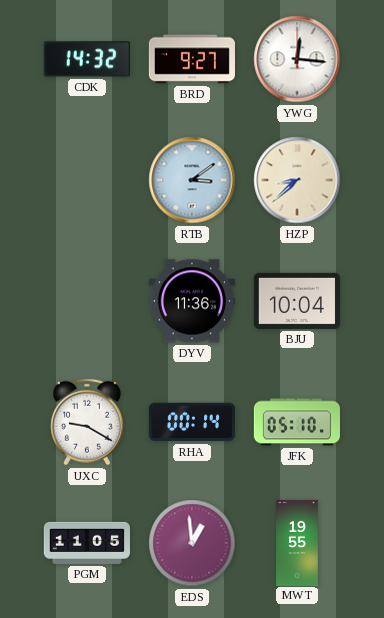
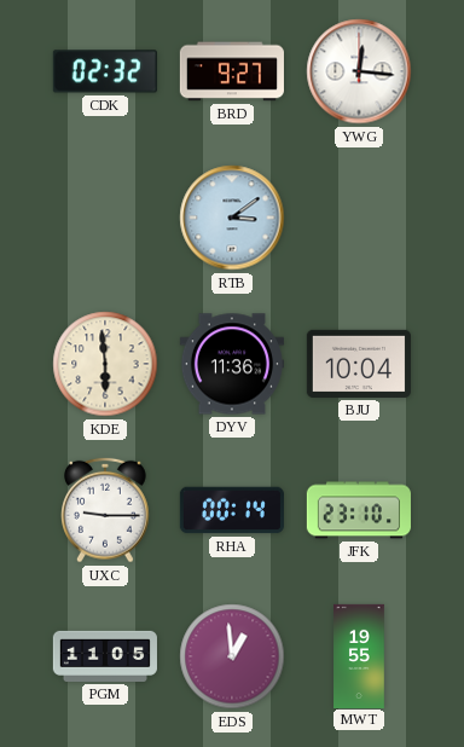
CDK: 14:32 -> 02:32
HZP: 8:38 -> none
KDE: none -> 5:59
UXC: 9:20 -> 9:15
JFK: 05:10 -> 23:10
